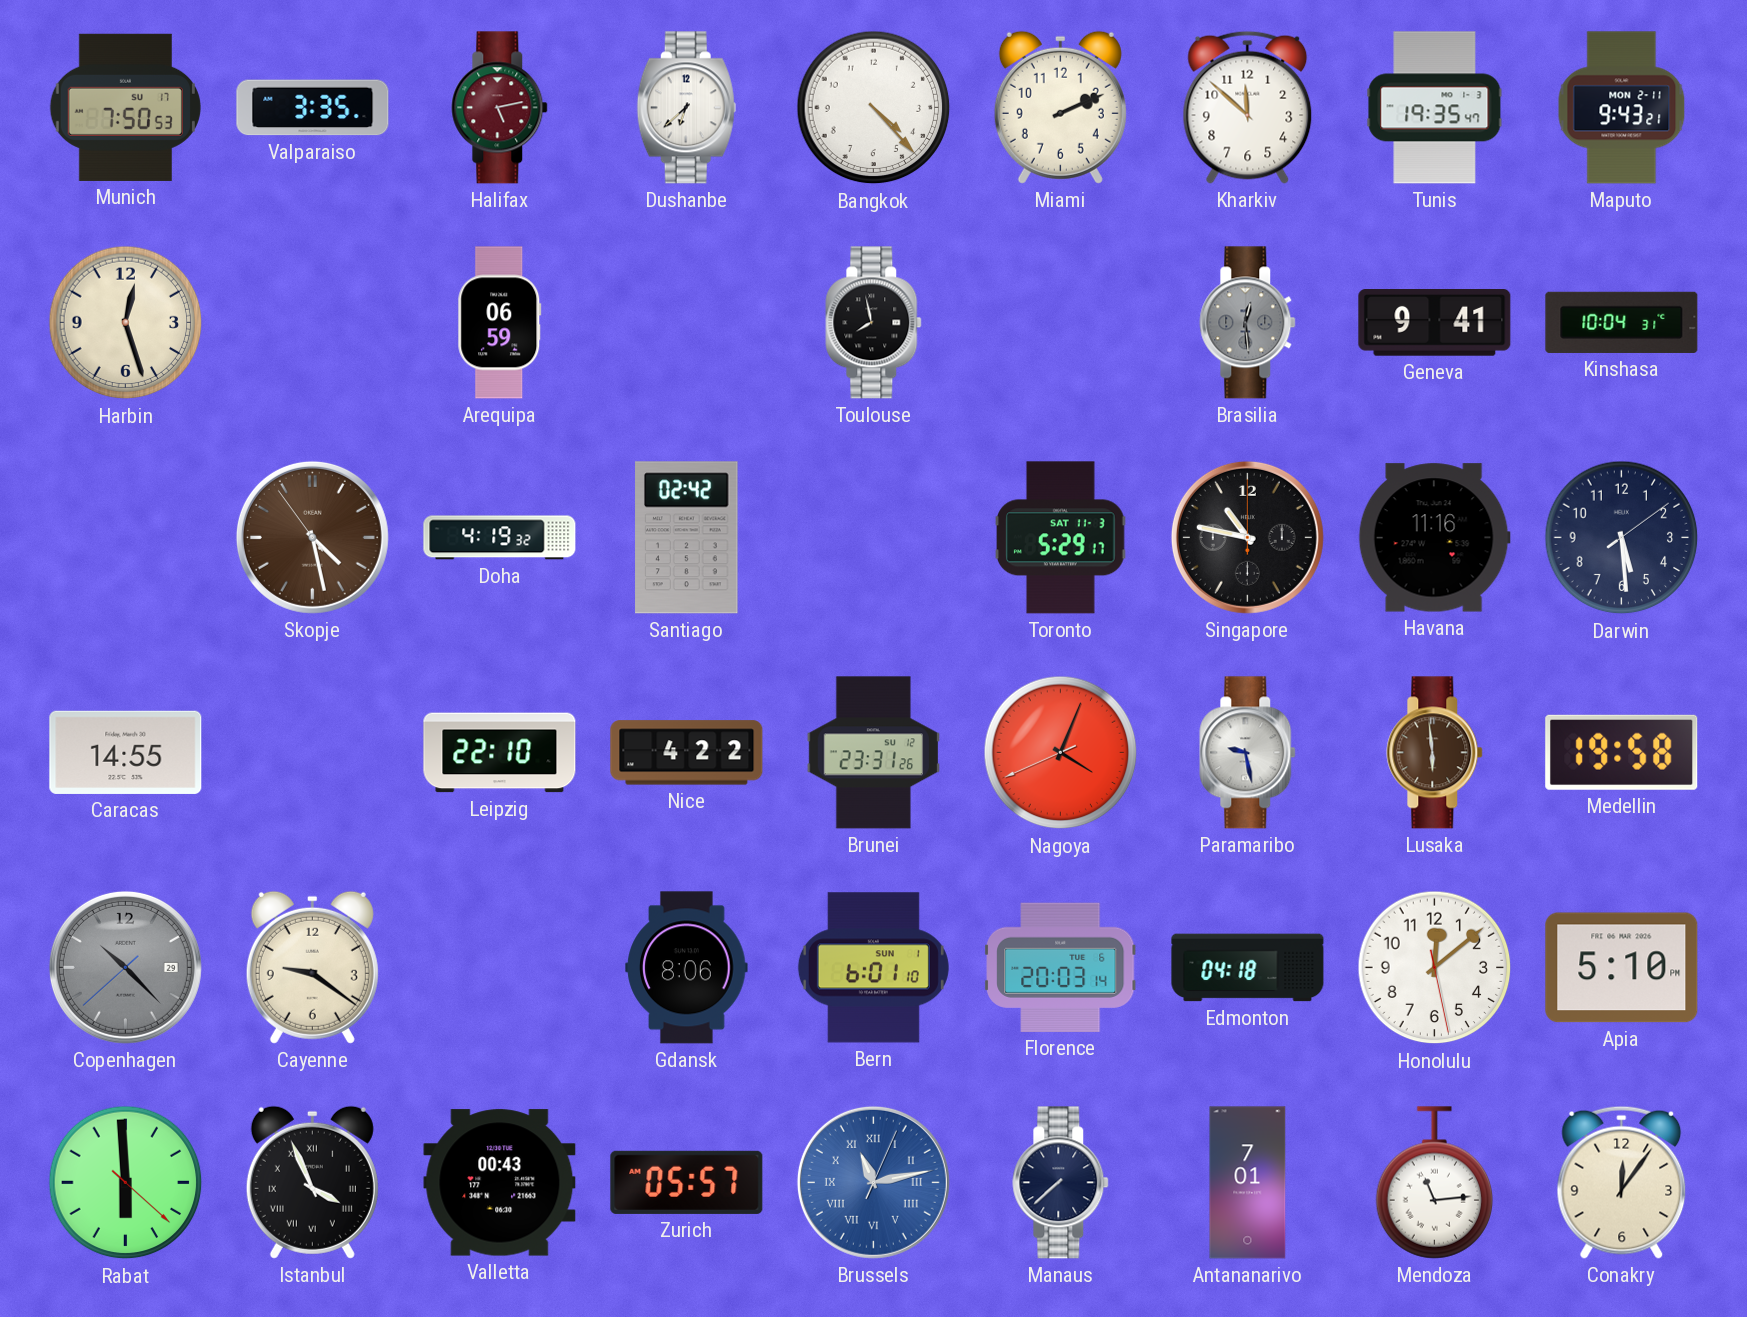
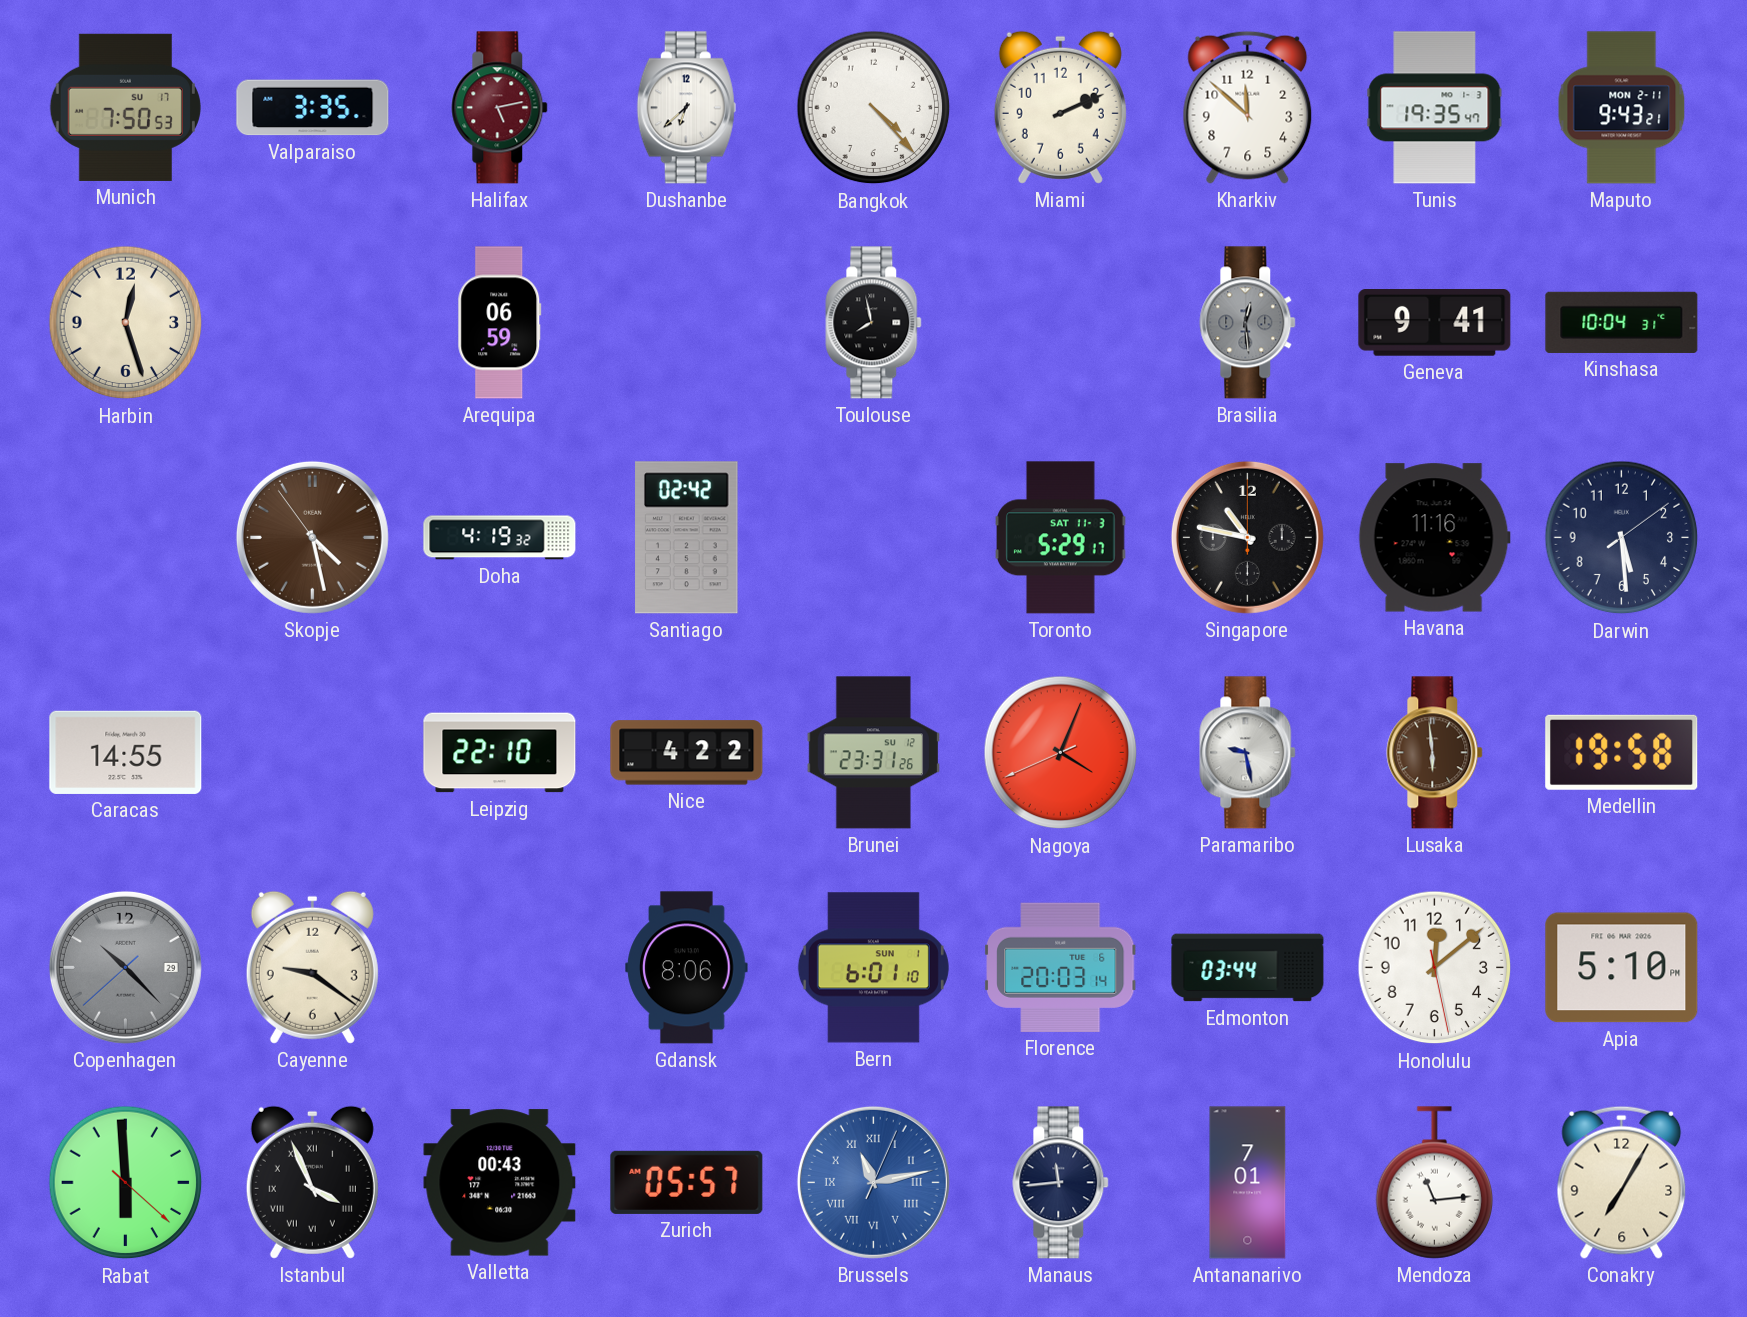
Edmonton: 04:18 -> 03:44
Manaus: 7:38 -> 11:44
Conakry: 12:06 -> 7:05
